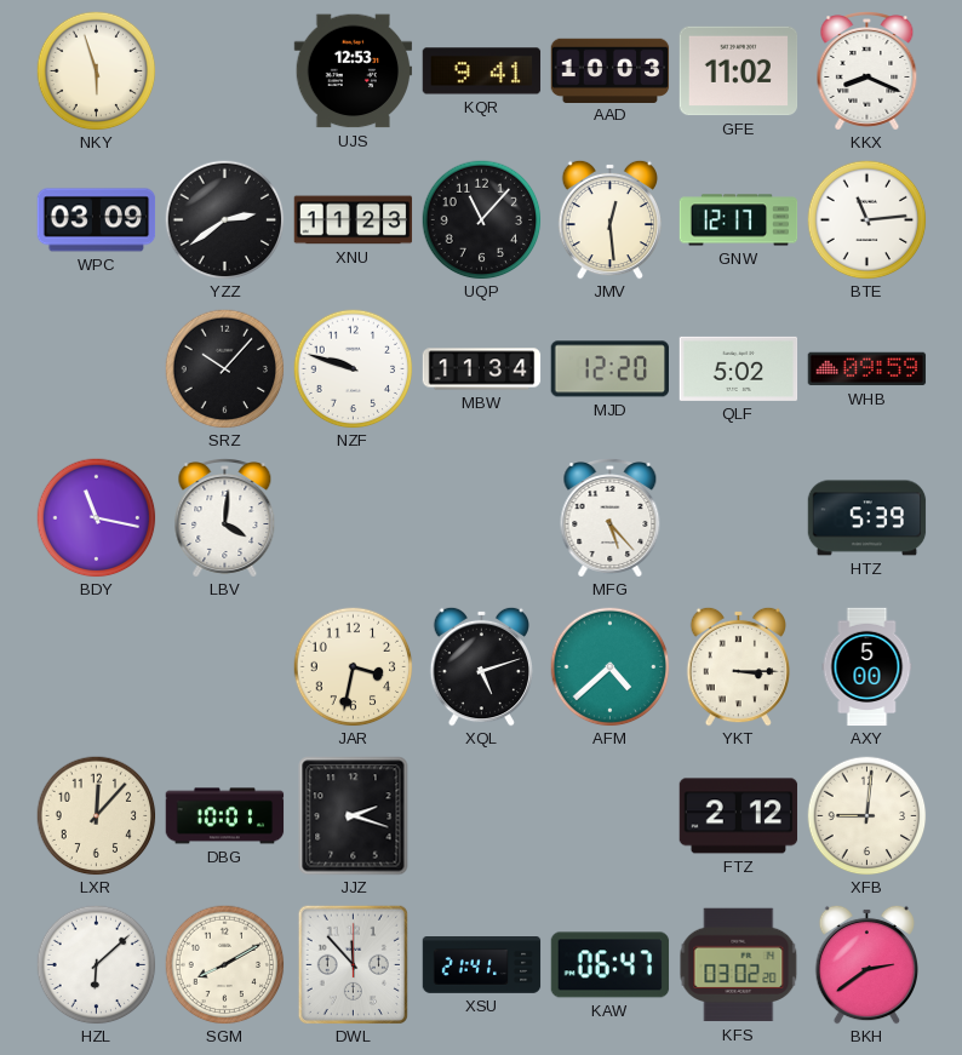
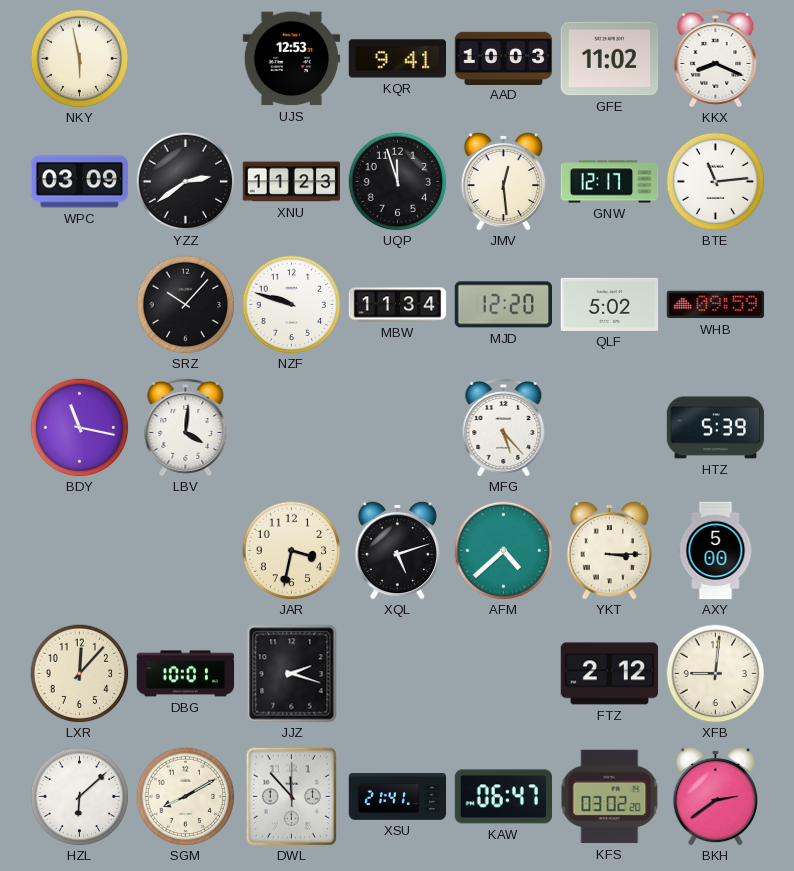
NKY: 5:57 -> 5:58
UQP: 11:07 -> 11:57
